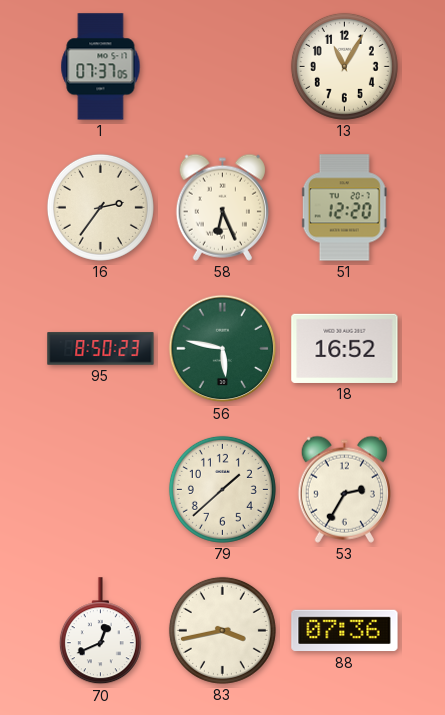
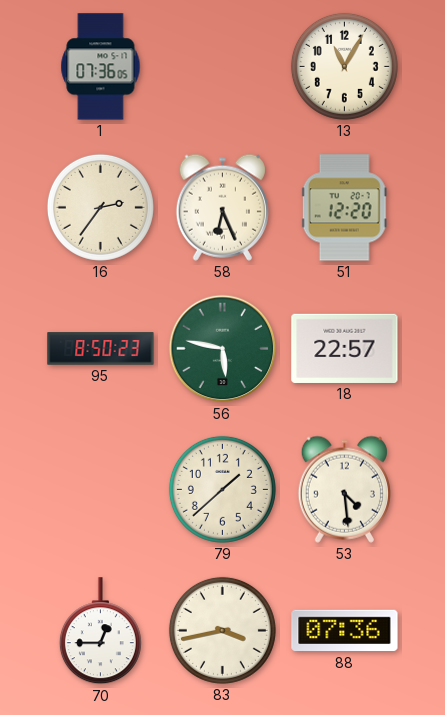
1: 07:37 -> 07:36
18: 16:52 -> 22:57
53: 2:35 -> 4:29
70: 12:41 -> 12:45
